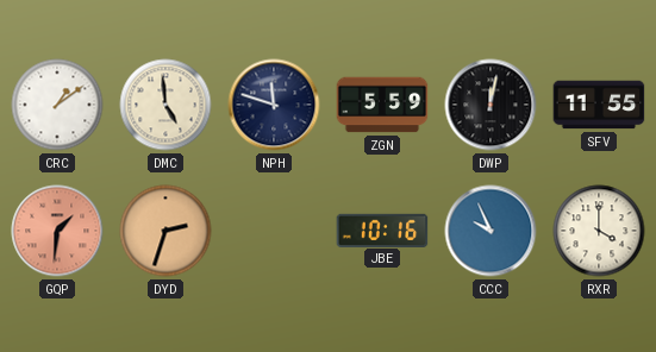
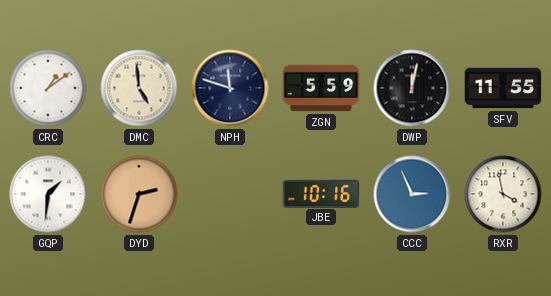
GQP dial: salmon -> white
CCC: 9:56 -> 2:56
RXR: 4:00 -> 3:58
